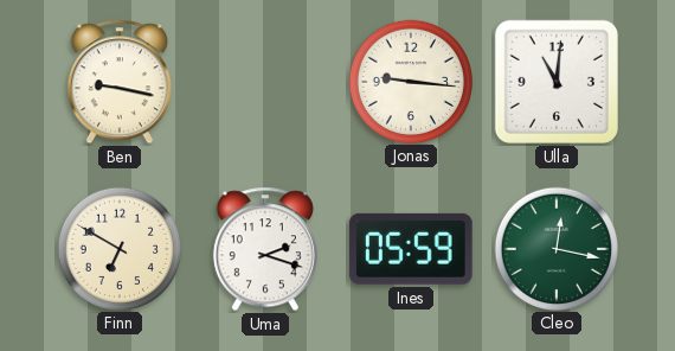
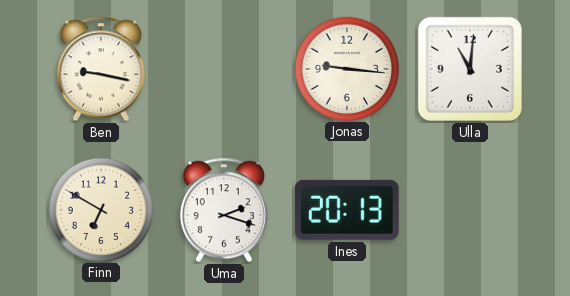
Ines: 05:59 -> 20:13
Cleo: 12:17 -> none
